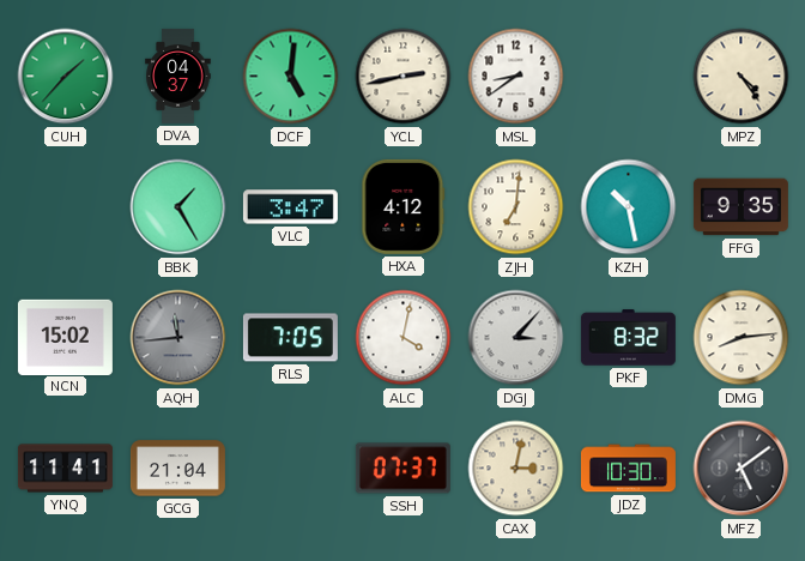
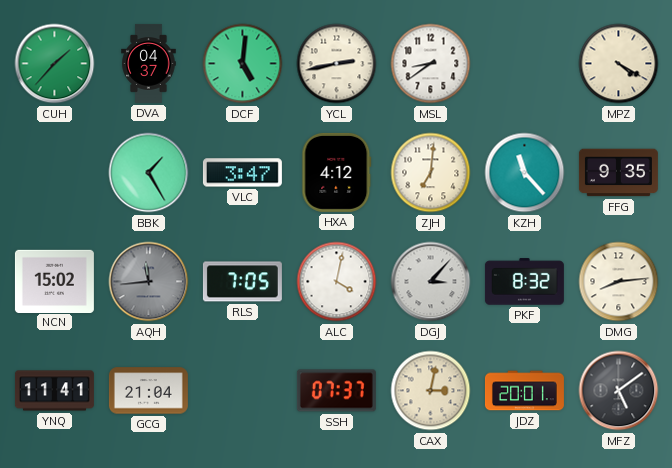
MPZ: 4:24 -> 4:20
KZH: 10:28 -> 11:23
JDZ: 10:30 -> 20:01
